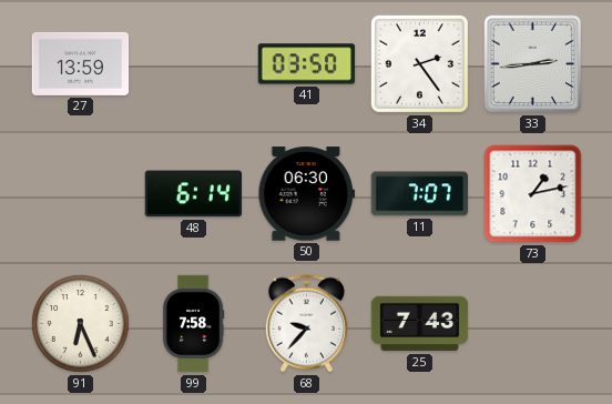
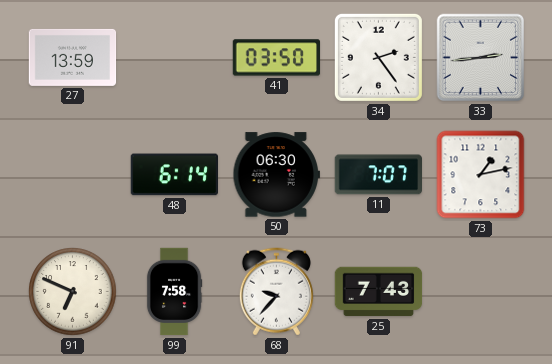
91: 6:26 -> 6:49
